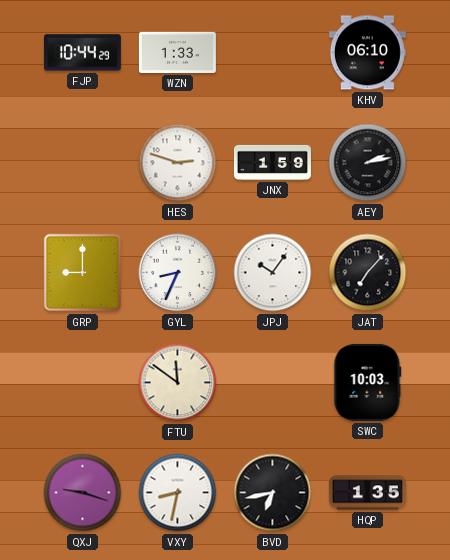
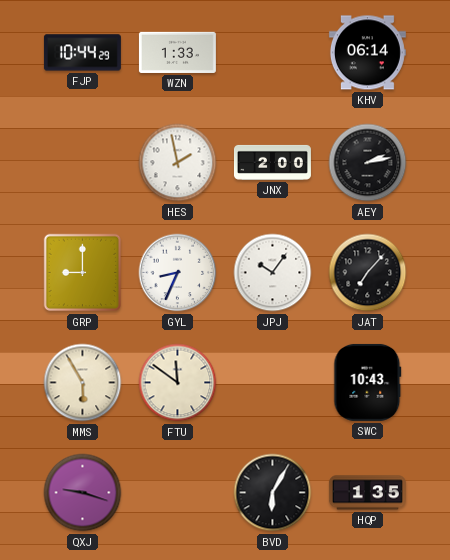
KHV: 06:10 -> 06:14
HES: 2:48 -> 1:58
JNX: 1:59 -> 2:00
MMS: none -> 5:55
SWC: 10:03 -> 10:43
VXY: 8:32 -> none
BVD: 6:43 -> 6:05
